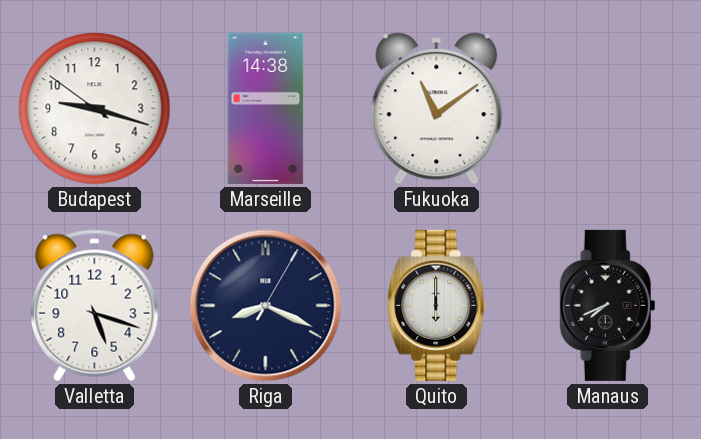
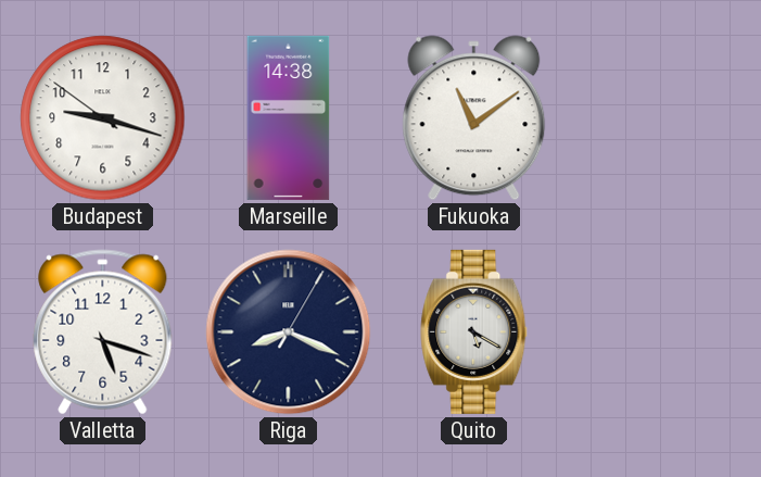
Quito: 6:00 -> 5:20
Manaus: 7:41 -> none
